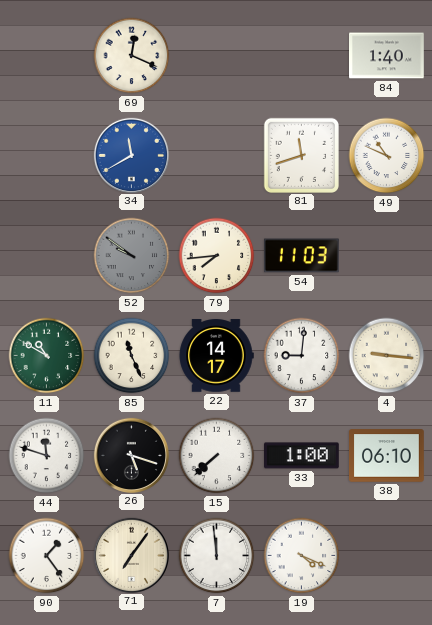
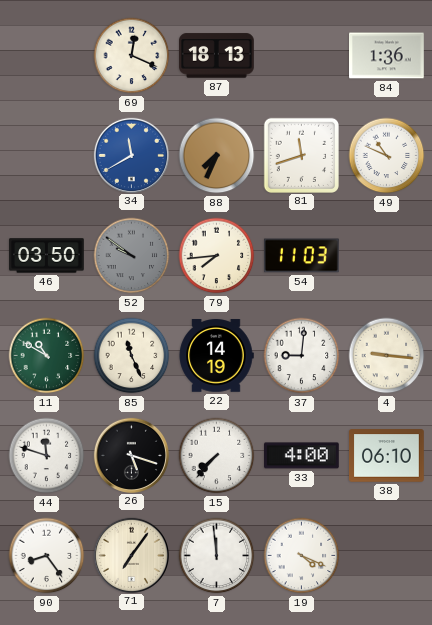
87: none -> 18:13
84: 1:40 -> 1:36
88: none -> 7:34
46: none -> 03:50
22: 14:17 -> 14:19
15: 7:38 -> 7:37
33: 1:00 -> 4:00
90: 1:24 -> 8:24
